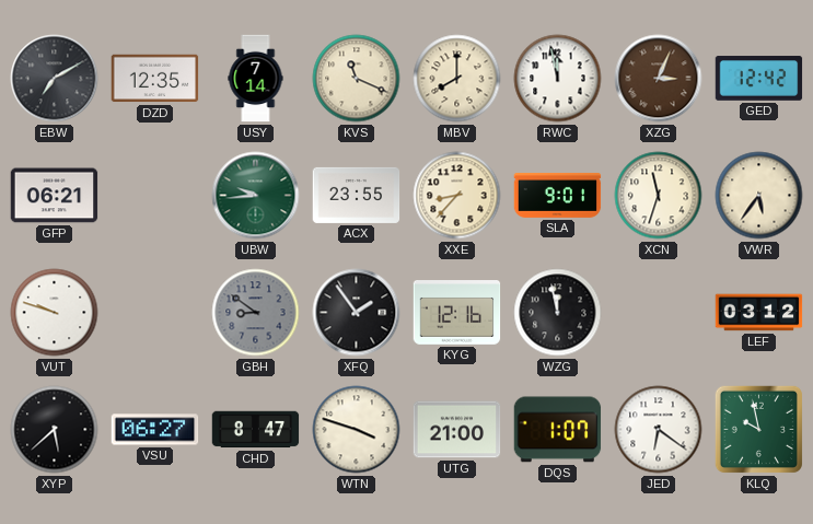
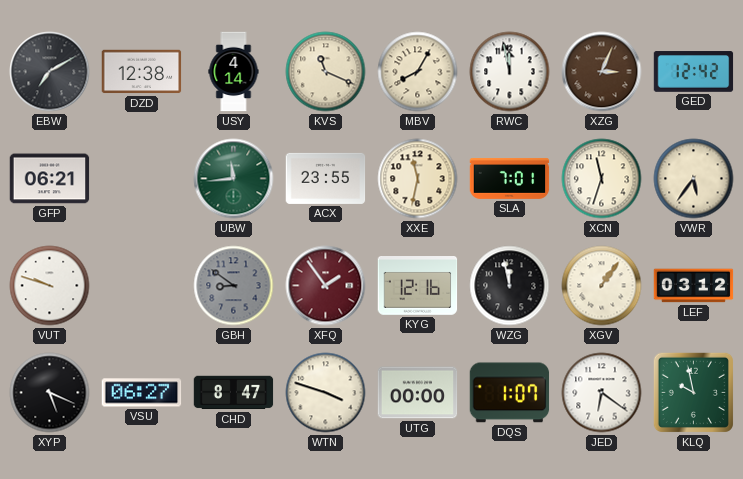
DZD: 12:35 -> 12:38
USY: 7:14 -> 4:14
MBV: 8:00 -> 8:05
UBW: 9:44 -> 11:44
XXE: 8:37 -> 11:32
SLA: 9:01 -> 7:01
XFQ dial: black -> burgundy
XGV: none -> 1:06
XYP: 5:38 -> 5:19
UTG: 21:00 -> 00:00
